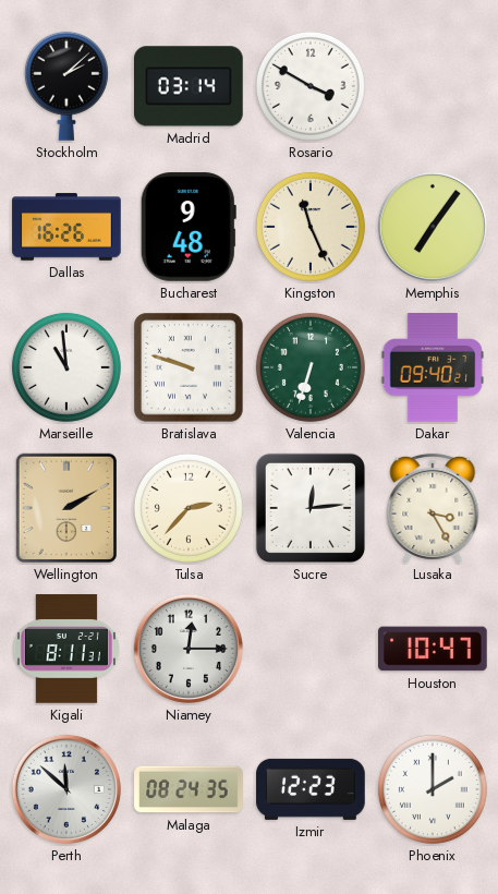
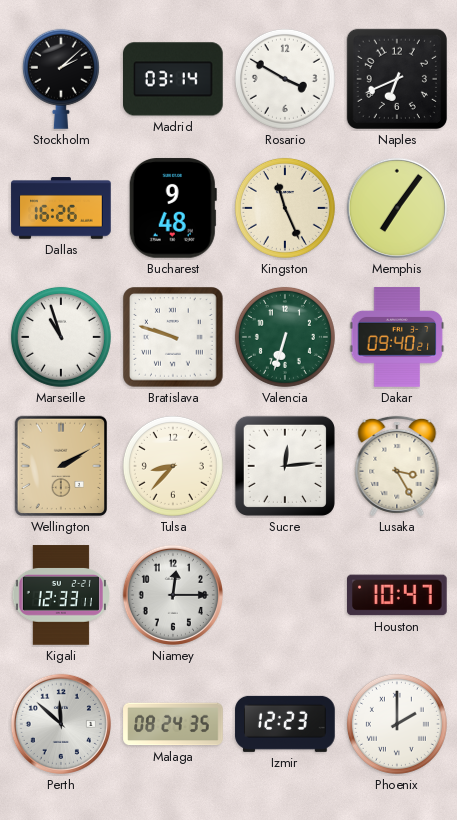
Naples: none -> 6:41
Marseille: 10:59 -> 10:57
Tulsa: 2:37 -> 8:37
Kigali: 8:11 -> 12:33
